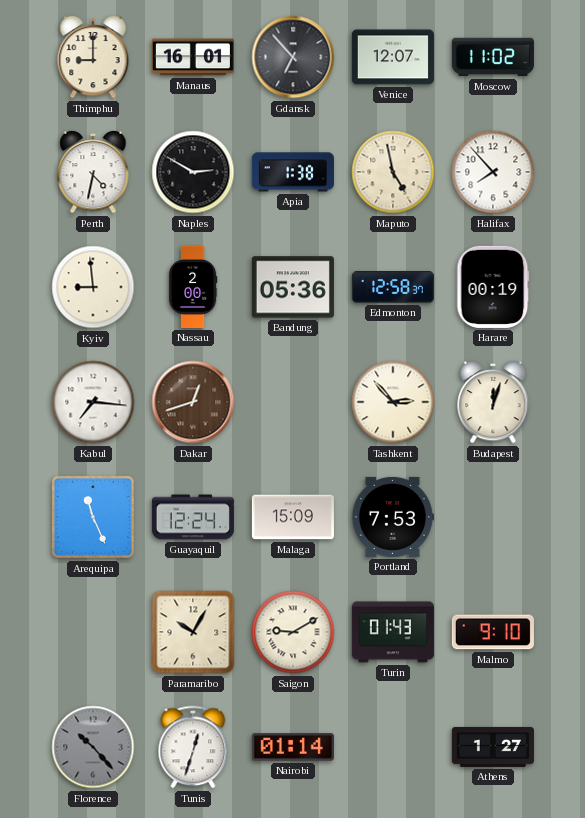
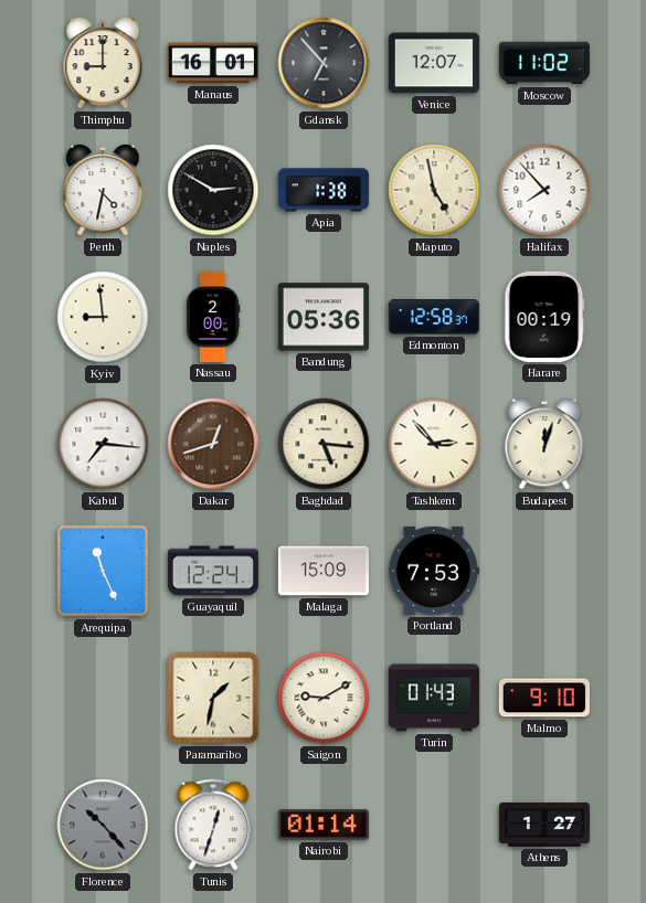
Baghdad: none -> 5:16
Paramaribo: 10:05 -> 1:32
